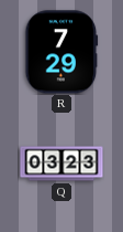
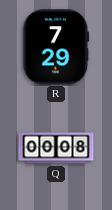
Q: 03:23 -> 00:08
